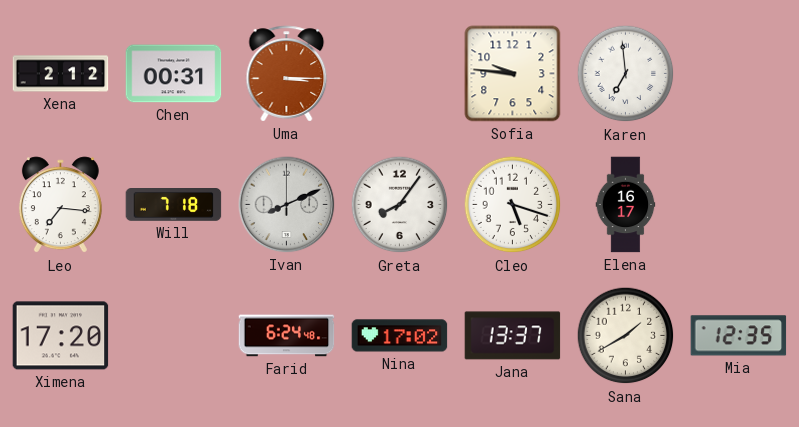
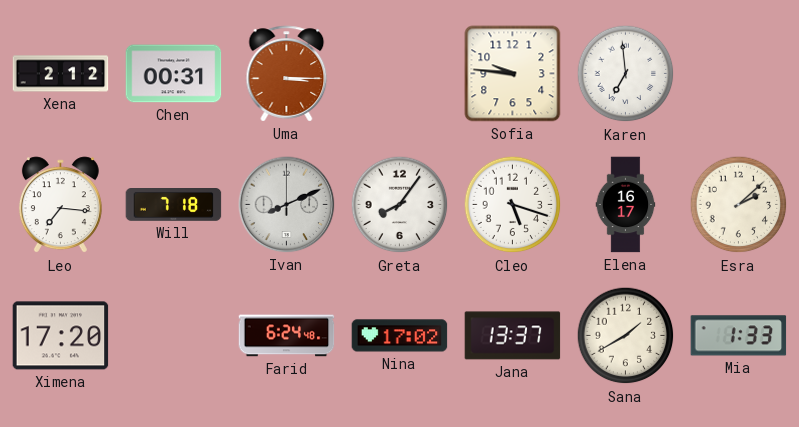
Esra: none -> 2:08
Mia: 12:35 -> 1:33
